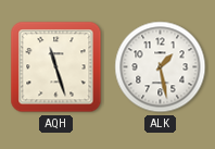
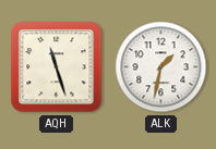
ALK: 1:28 -> 1:32
